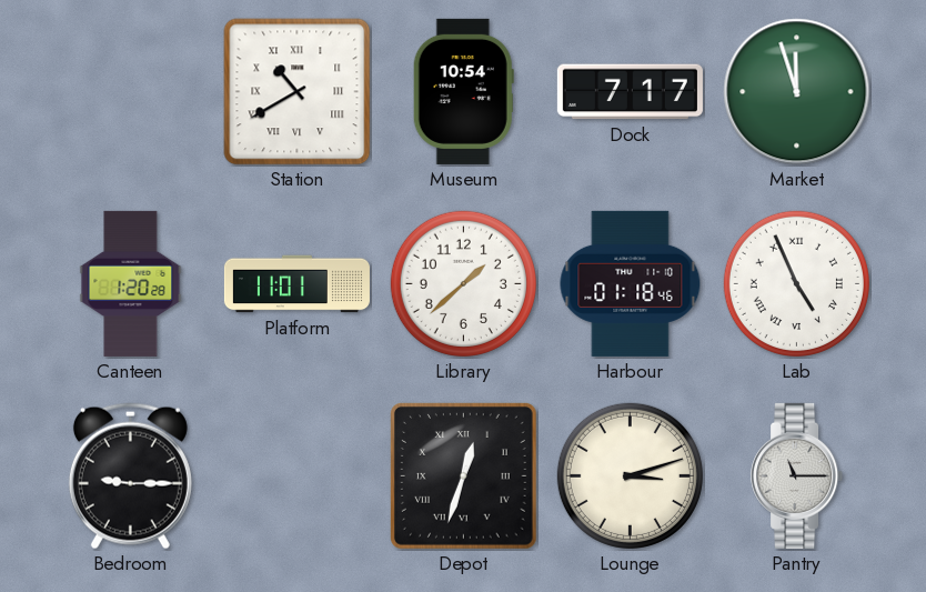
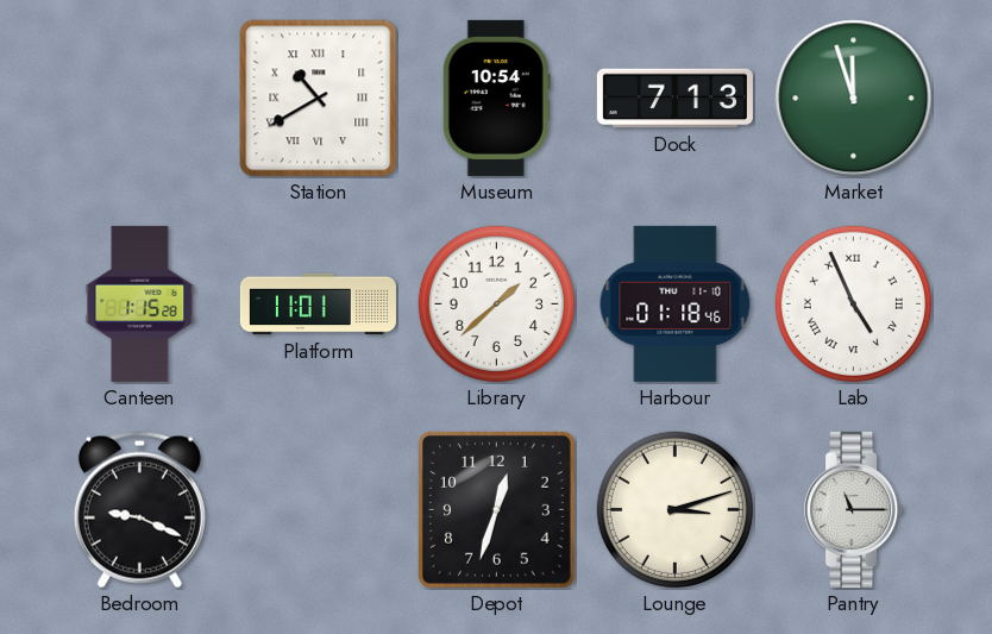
Dock: 7:17 -> 7:13
Canteen: 1:20 -> 1:15
Bedroom: 9:15 -> 9:19
Depot numerals: Roman -> Arabic
